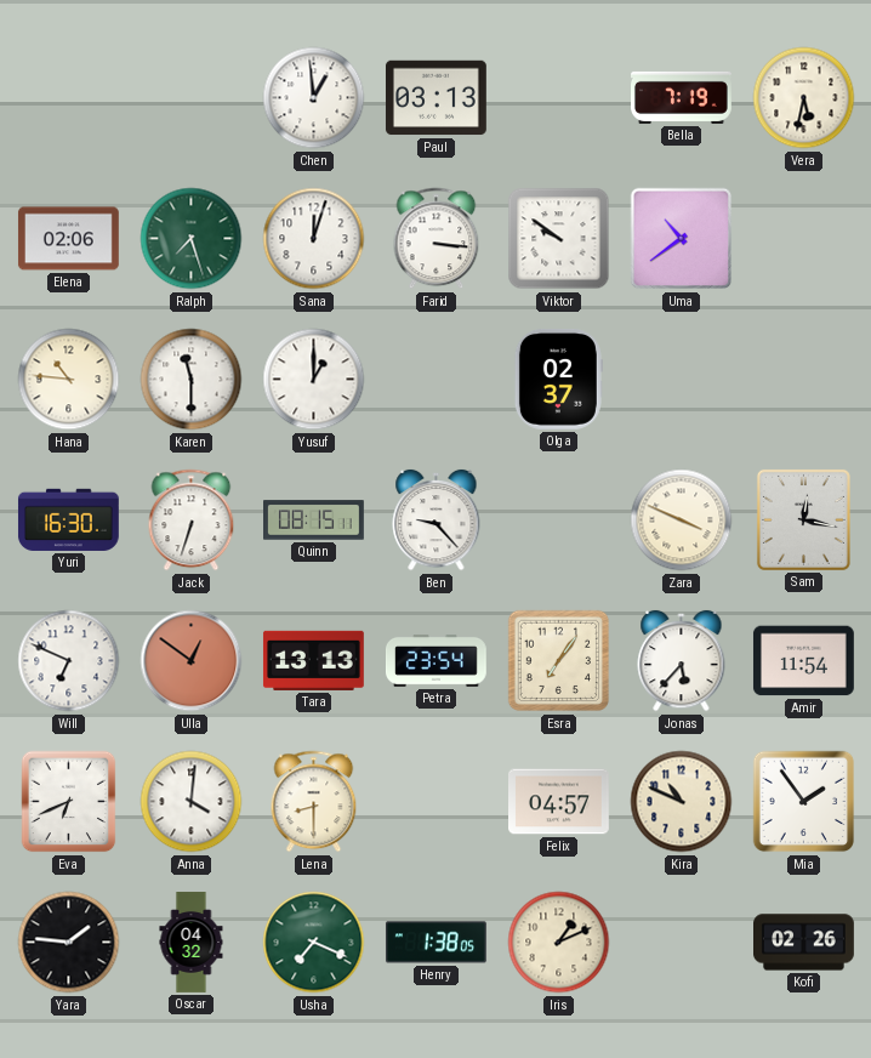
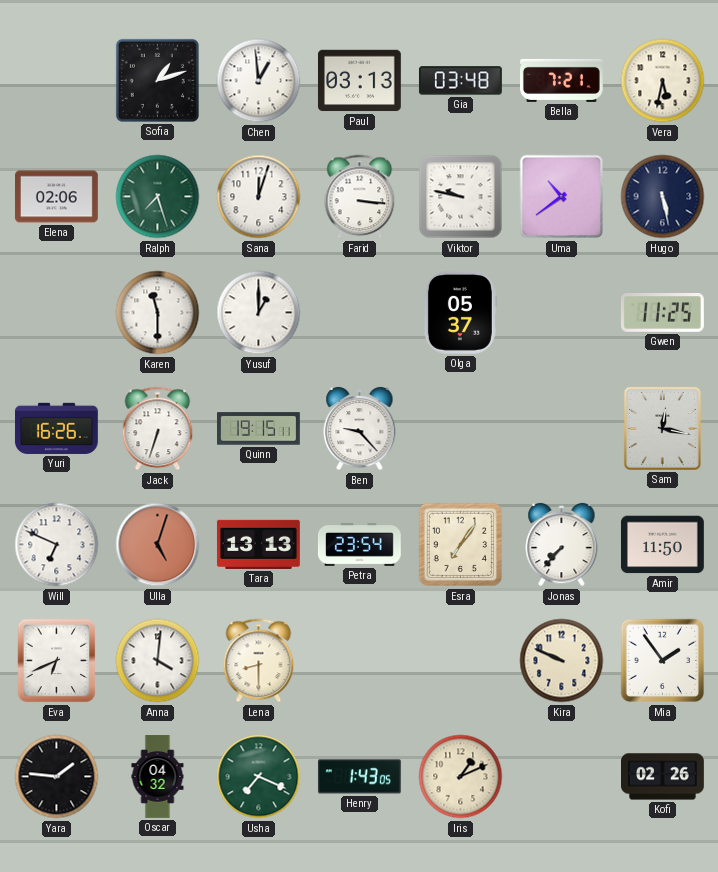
Sofia: none -> 1:12
Gia: none -> 03:48
Bella: 7:19 -> 7:21
Viktor: 9:51 -> 9:47
Hugo: none -> 5:28
Hana: 10:46 -> none
Olga: 02:37 -> 05:37
Gwen: none -> 11:25
Yuri: 16:30 -> 16:26
Quinn: 08:15 -> 19:15
Zara: 3:49 -> none
Ulla: 12:51 -> 5:03
Jonas: 5:37 -> 7:37
Amir: 11:54 -> 11:50
Felix: 04:57 -> none
Kira: 10:49 -> 9:49
Henry: 1:38 -> 1:43
